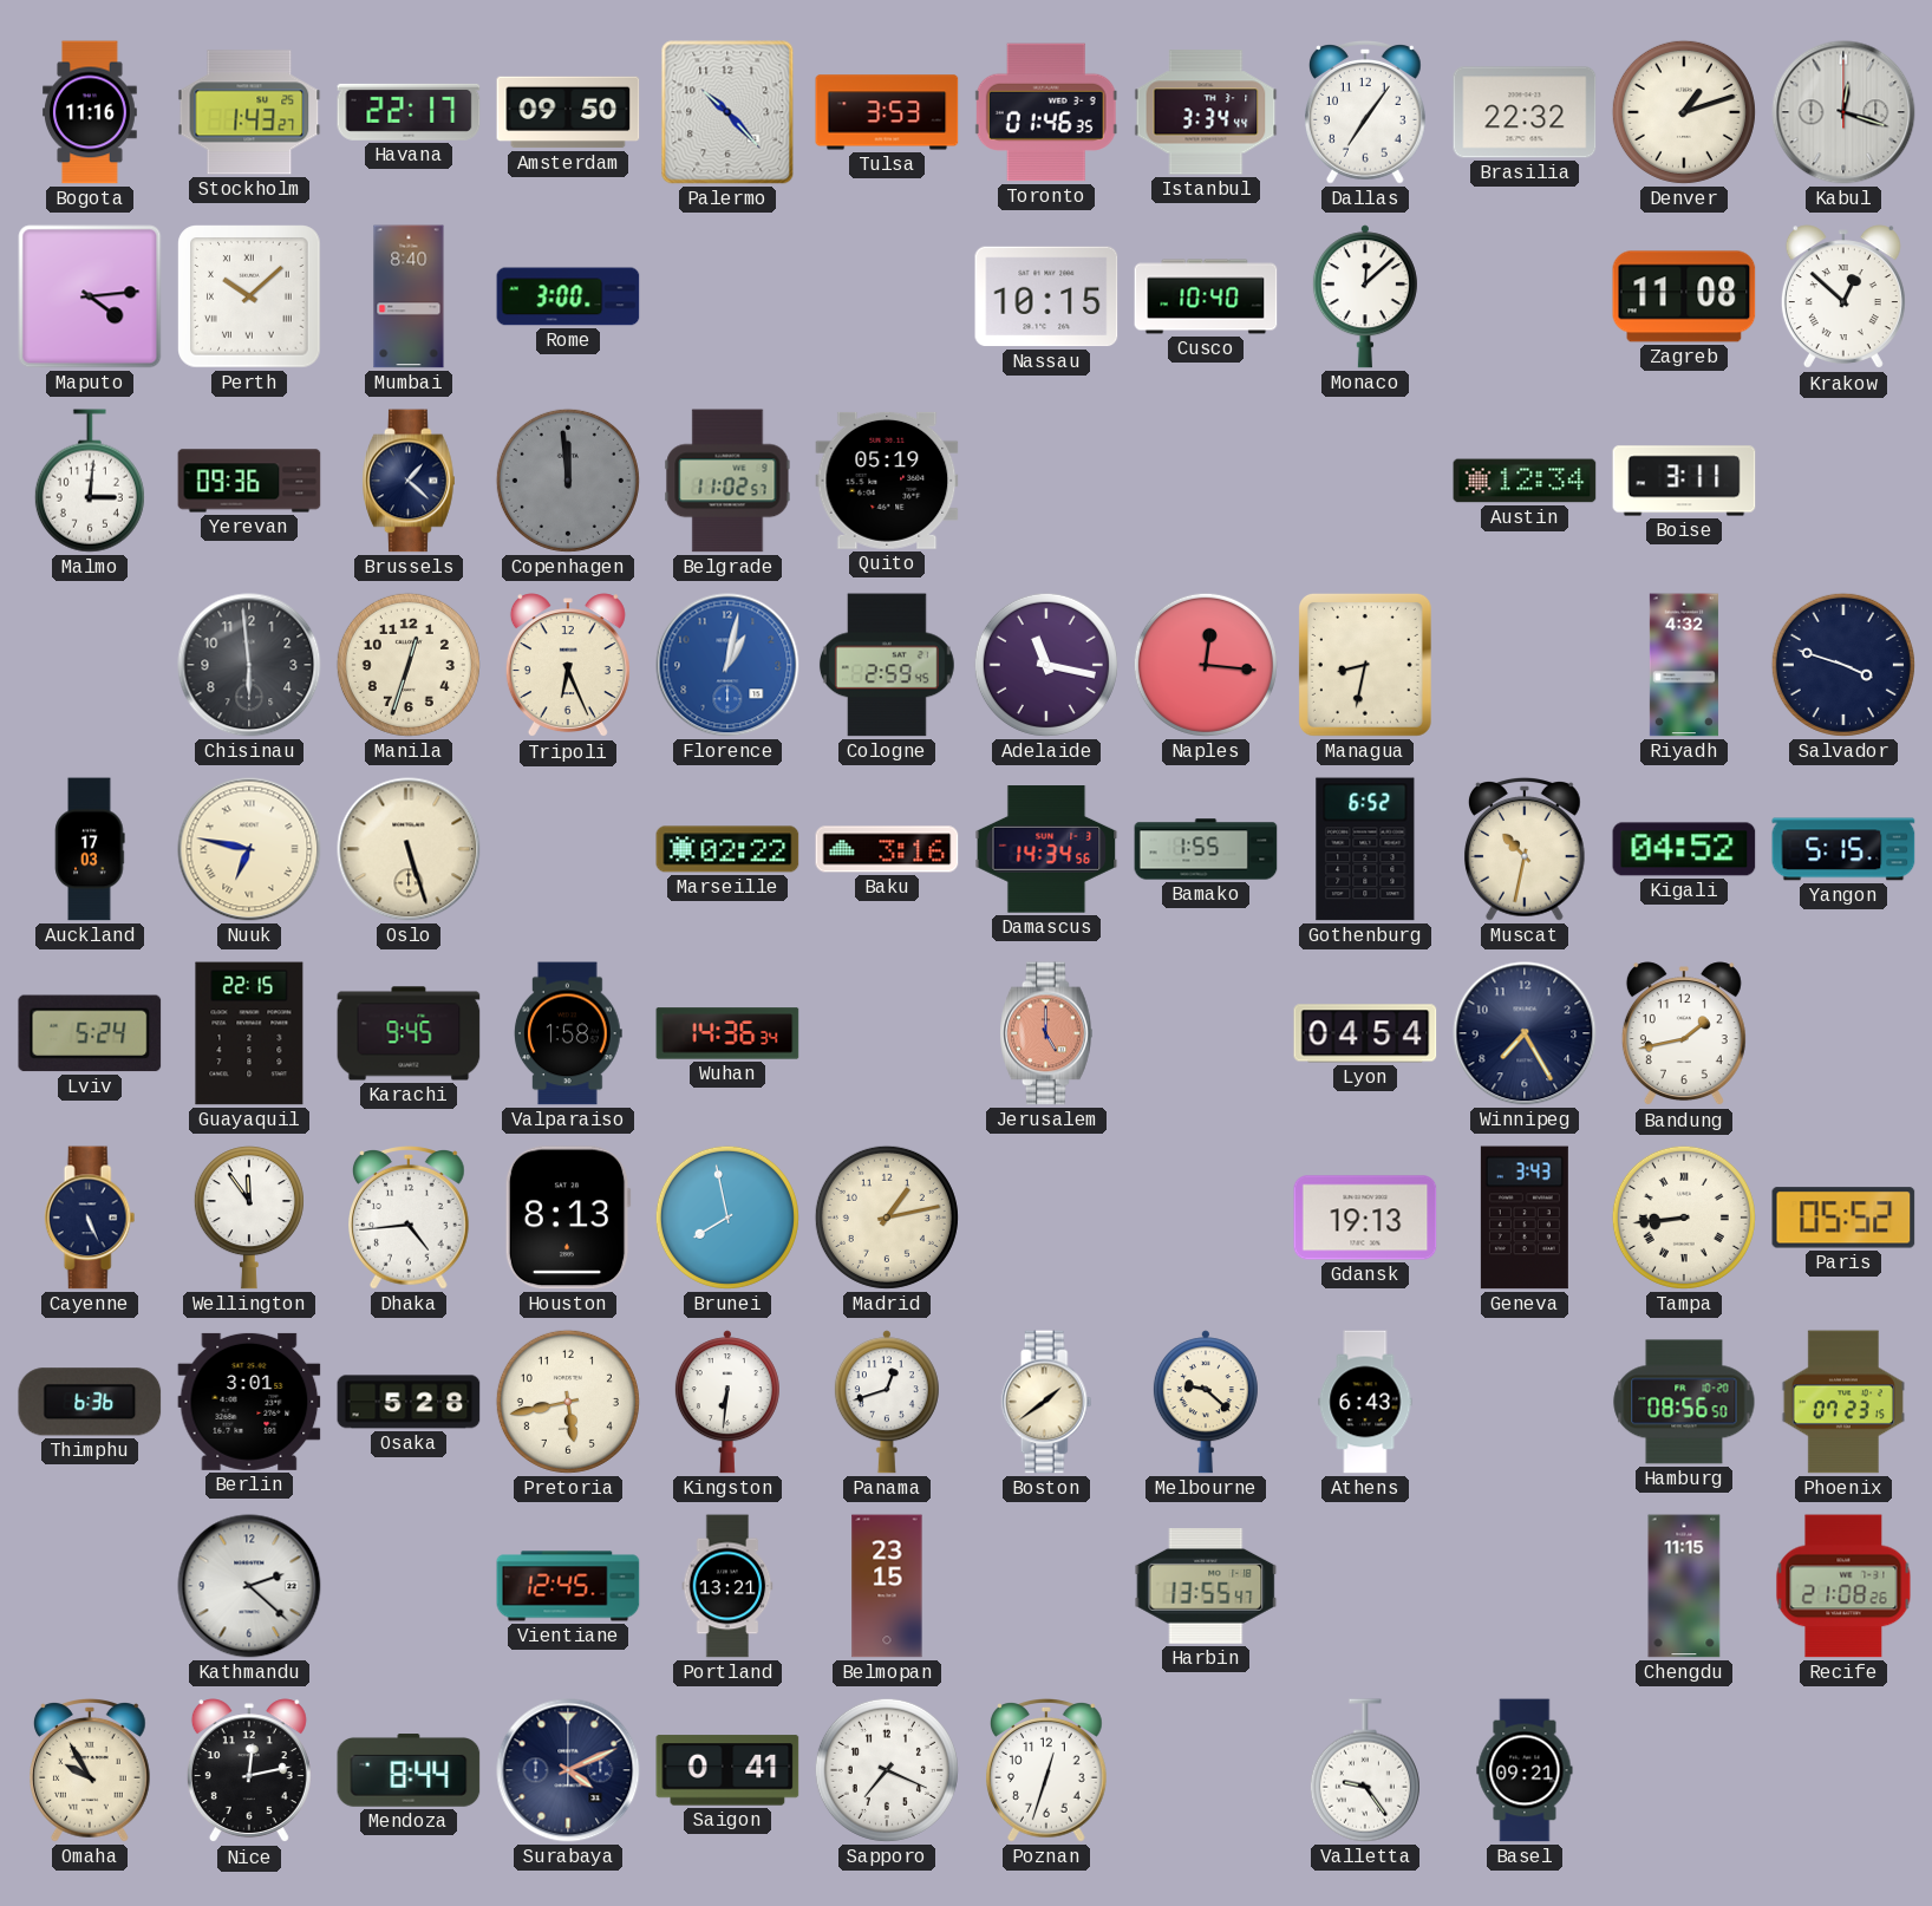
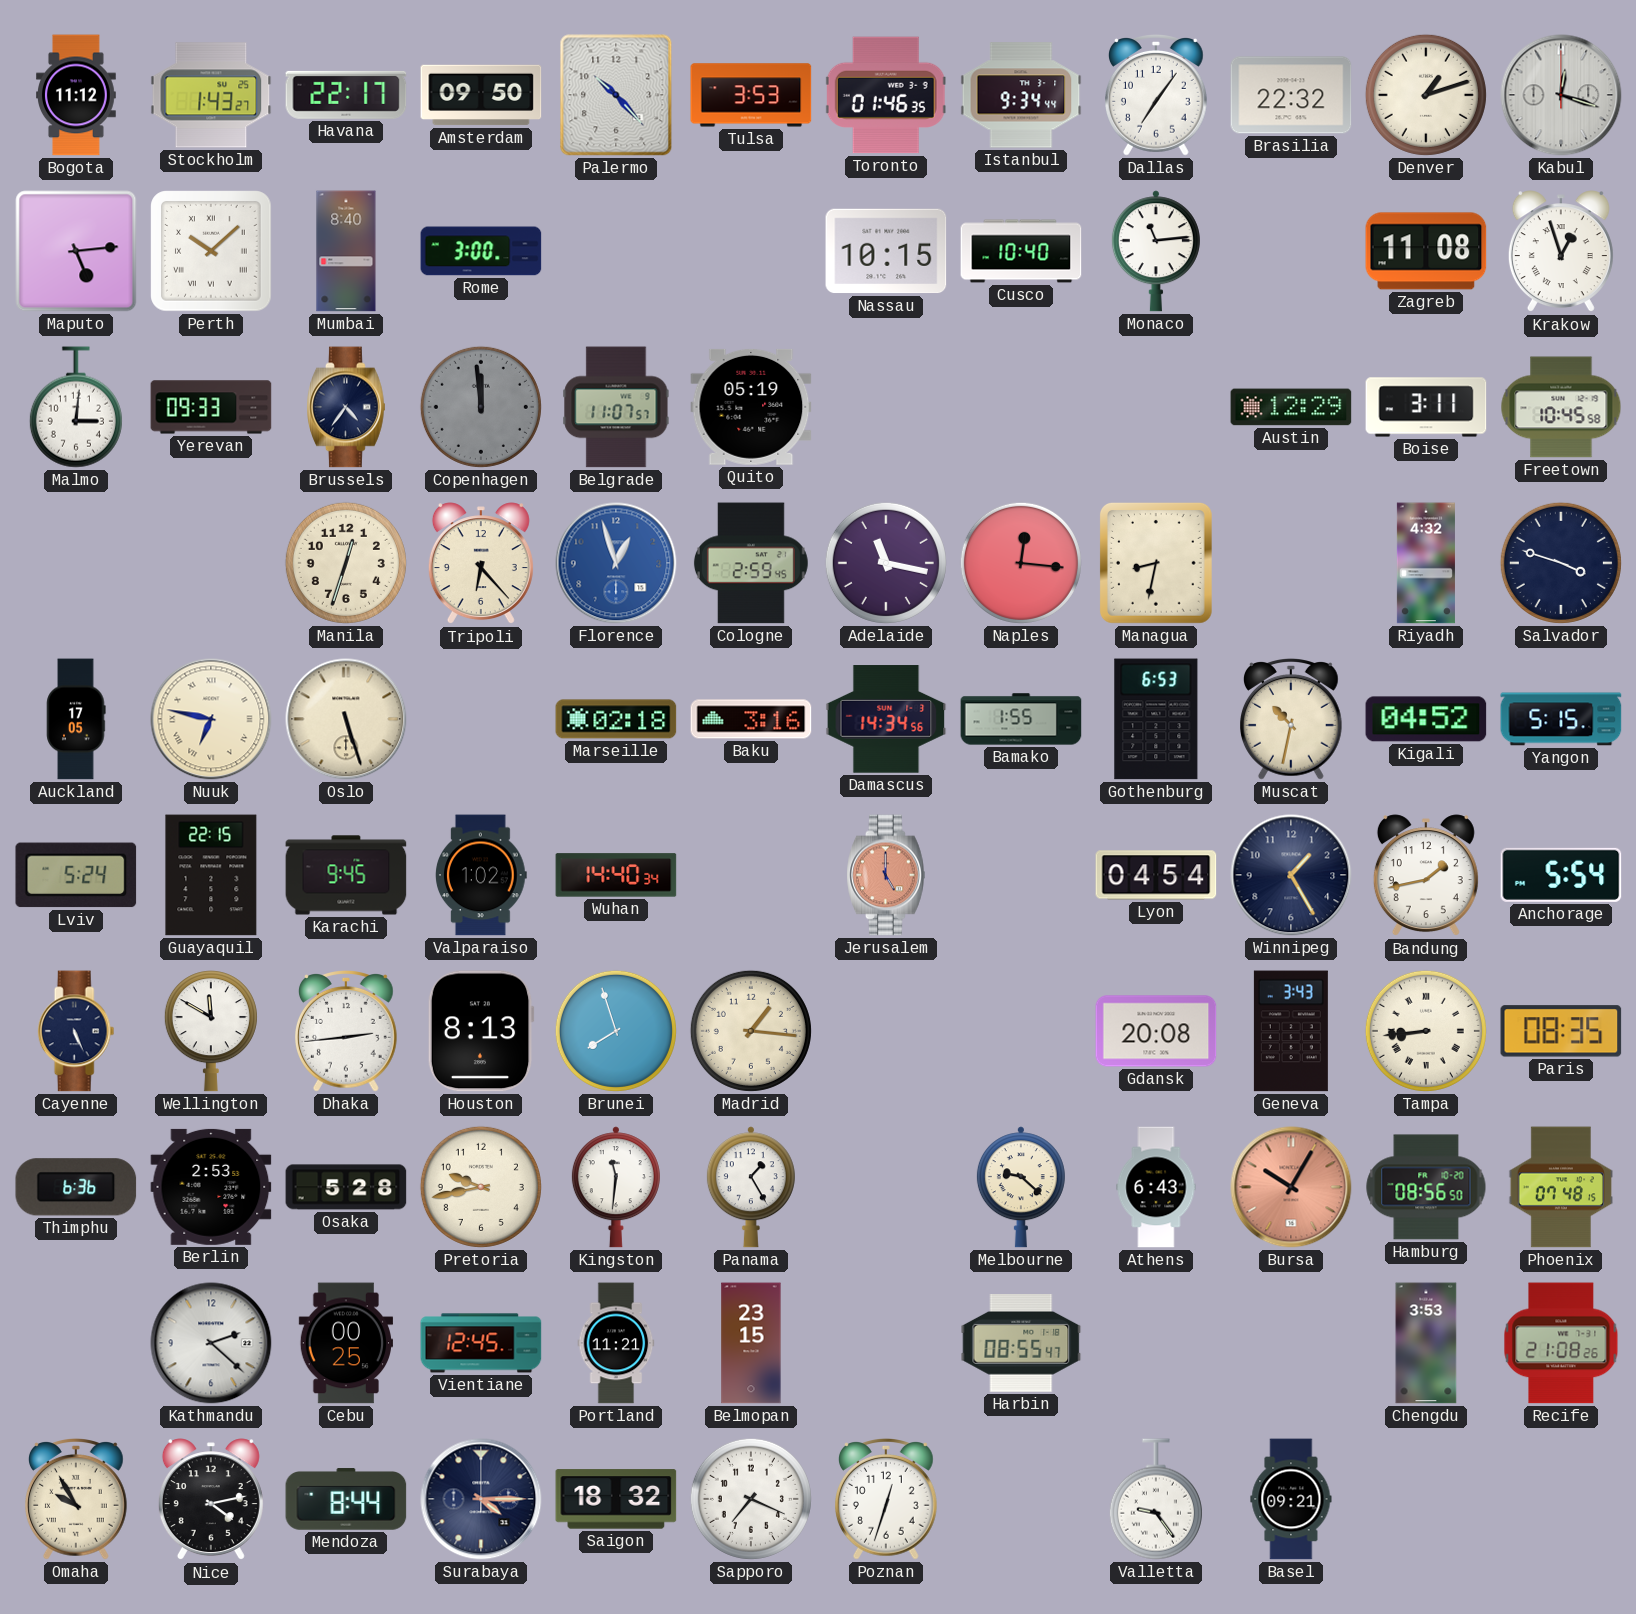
Bogota: 11:16 -> 11:12
Istanbul: 3:34 -> 9:34
Maputo: 4:14 -> 5:14
Monaco: 12:08 -> 11:14
Krakow: 12:52 -> 12:57
Yerevan: 09:36 -> 09:33
Brussels: 1:22 -> 4:36
Belgrade: 11:02 -> 11:07
Austin: 12:34 -> 12:29
Freetown: none -> 10:45
Chisinau: 5:59 -> none
Tripoli: 6:26 -> 6:23
Florence: 1:02 -> 12:57
Auckland: 17:03 -> 17:05
Marseille: 02:22 -> 02:18
Gothenburg: 6:52 -> 6:53
Valparaiso: 1:58 -> 1:02
Wuhan: 14:36 -> 14:40
Winnipeg: 7:25 -> 1:25
Anchorage: none -> 5:54
Wellington: 11:54 -> 11:50
Dhaka: 4:44 -> 2:44
Brunei: 7:58 -> 7:57
Madrid: 1:13 -> 1:16
Gdansk: 19:13 -> 20:08
Paris: 05:52 -> 08:35
Berlin: 3:01 -> 2:53
Pretoria: 5:43 -> 9:43
Kingston: 6:31 -> 11:31
Panama: 12:42 -> 1:25
Boston: 1:39 -> none
Bursa: none -> 10:05
Phoenix: 07:23 -> 07:48
Cebu: none -> 00:25
Portland: 13:21 -> 11:21
Harbin: 13:55 -> 08:55
Chengdu: 11:15 -> 3:53
Nice: 12:13 -> 4:13
Surabaya: 4:11 -> 4:15
Saigon: 0:41 -> 18:32
